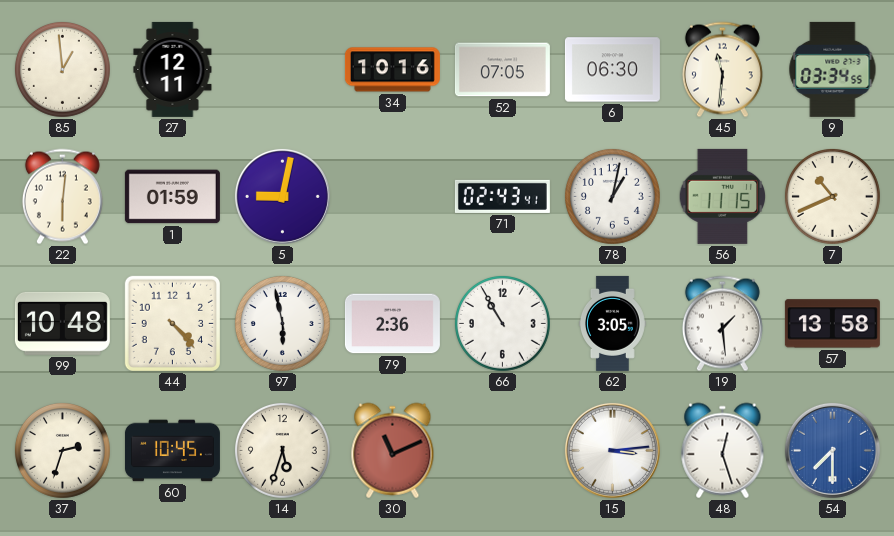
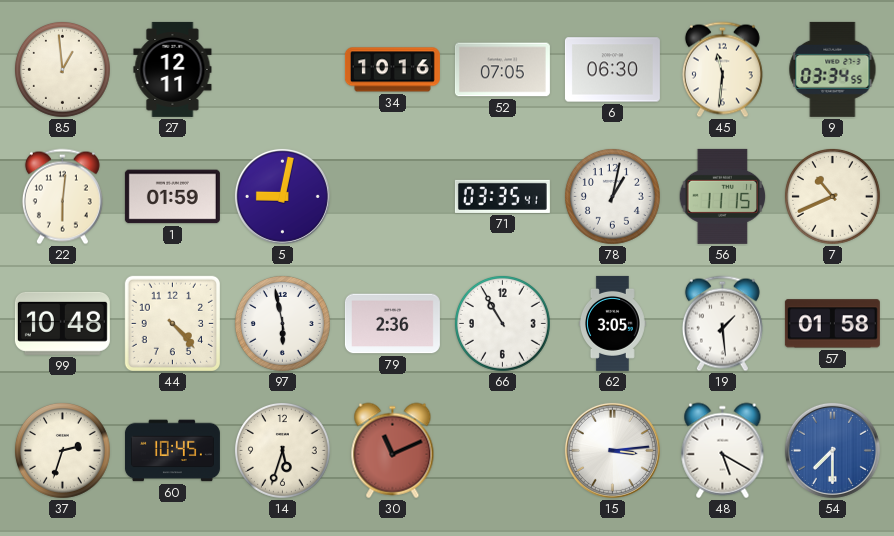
71: 02:43 -> 03:35
57: 13:58 -> 01:58
48: 12:27 -> 5:20
